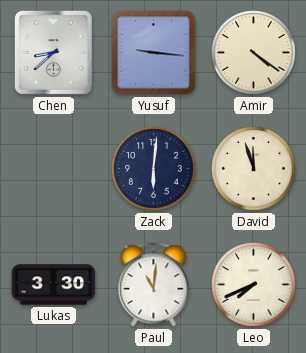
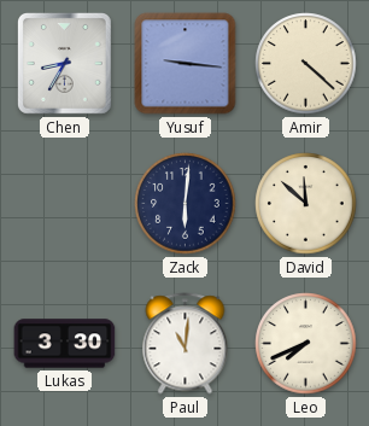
Chen: 8:38 -> 8:35
Amir: 4:21 -> 4:22
David: 11:57 -> 11:52
